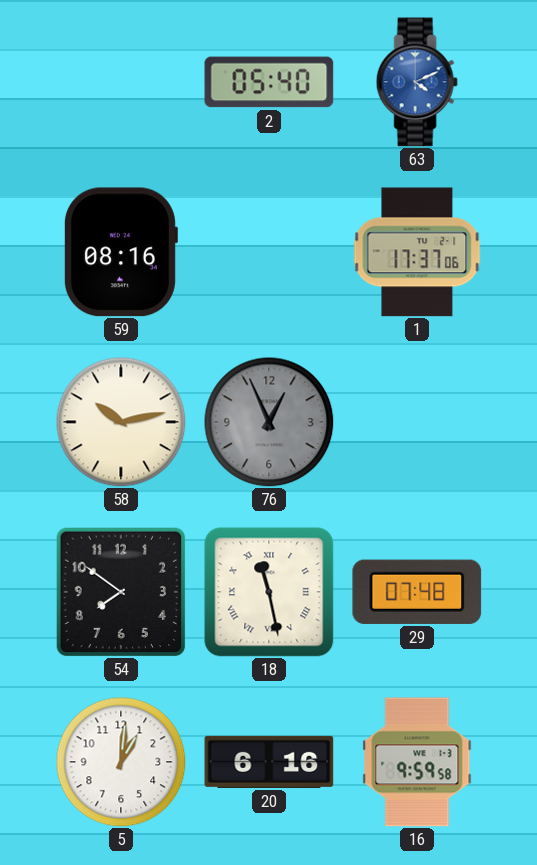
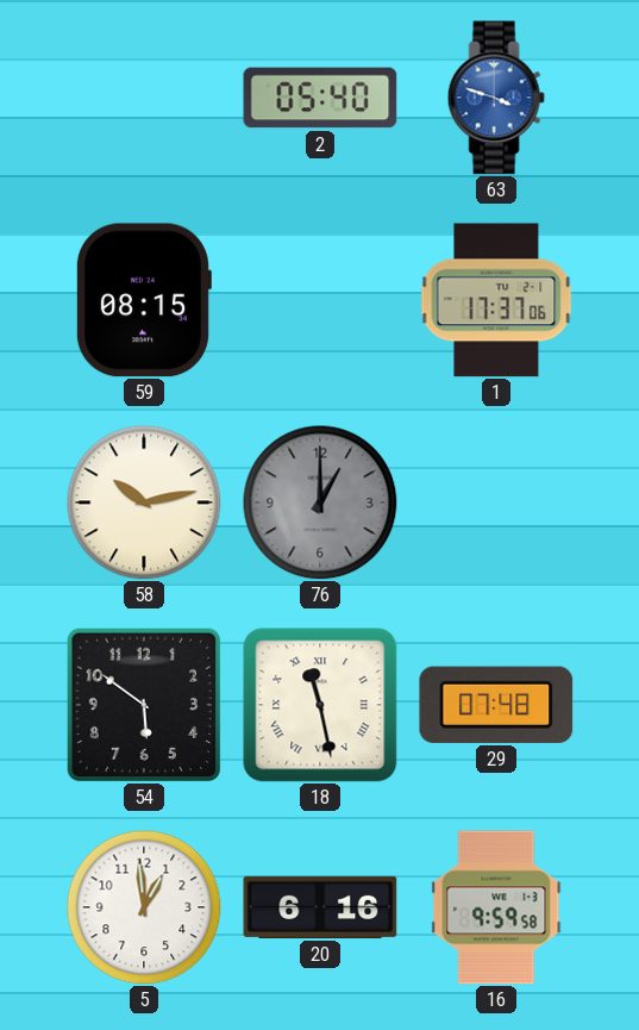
63: 4:11 -> 3:48
59: 08:16 -> 08:15
76: 12:56 -> 1:00
54: 7:51 -> 5:51
5: 1:01 -> 12:59
